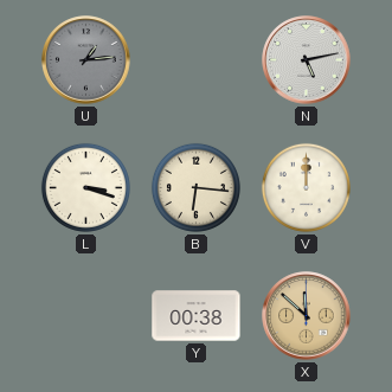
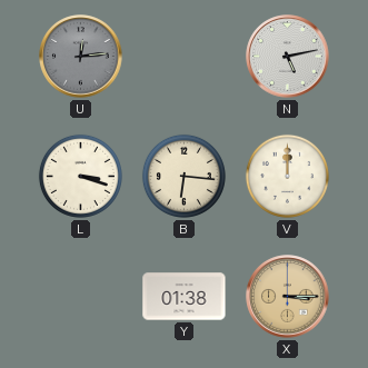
U: 1:14 -> 12:14
Y: 00:38 -> 01:38
X: 11:52 -> 3:15
